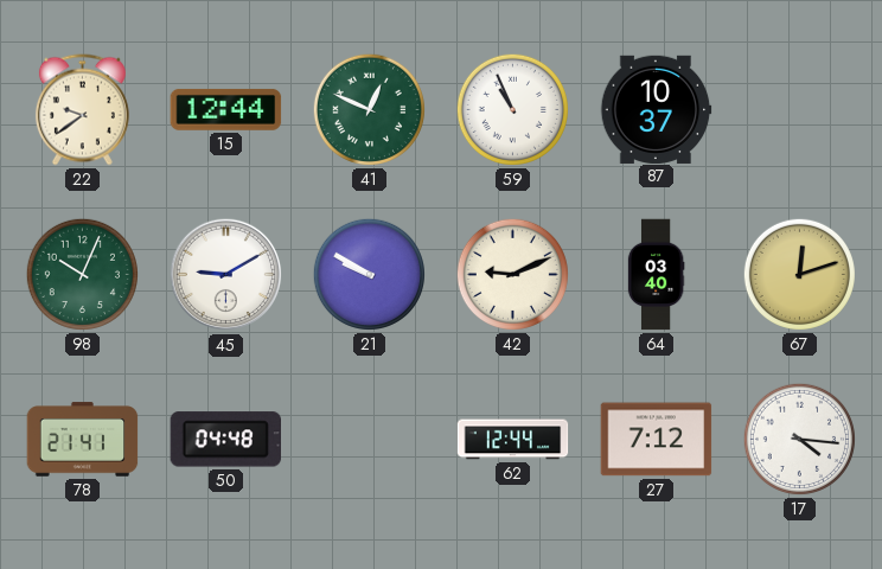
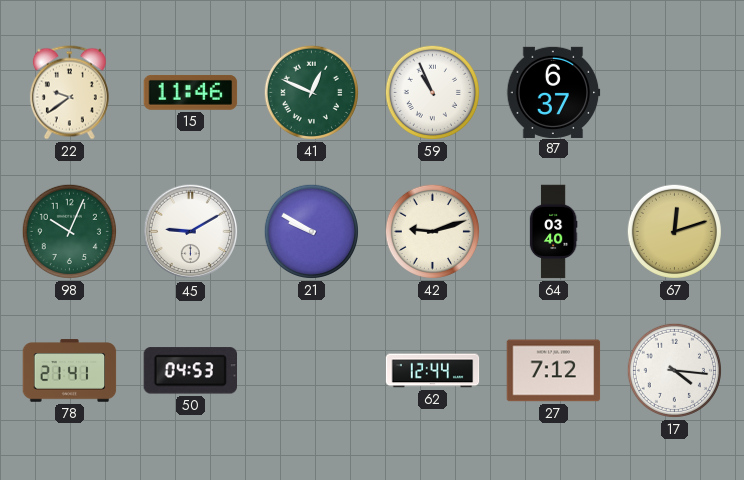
15: 12:44 -> 11:46
87: 10:37 -> 6:37
42: 9:11 -> 9:12
50: 04:48 -> 04:53
